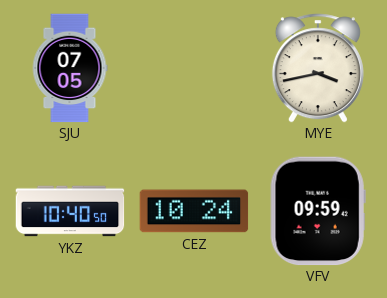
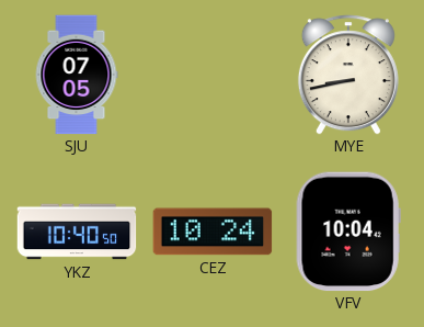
MYE: 3:43 -> 8:43
VFV: 09:59 -> 10:04
